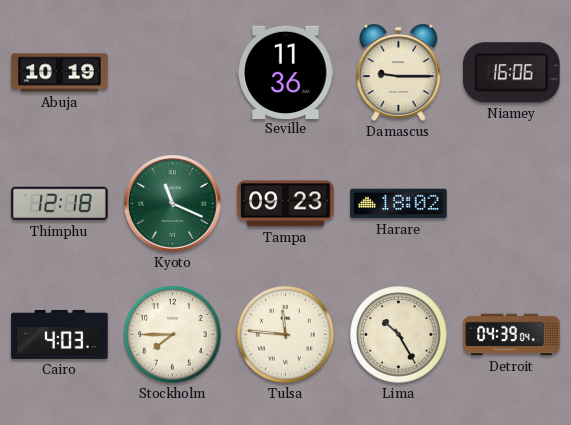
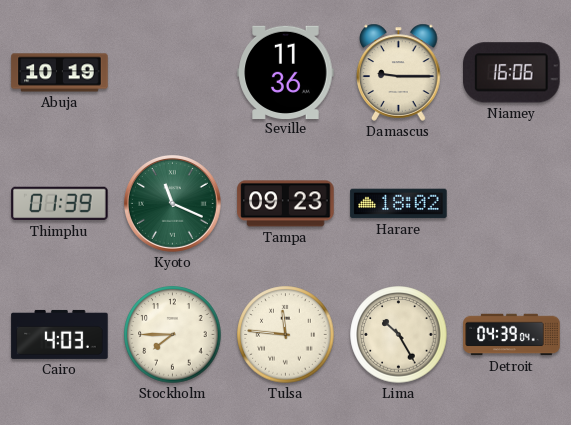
Thimphu: 12:18 -> 01:39
